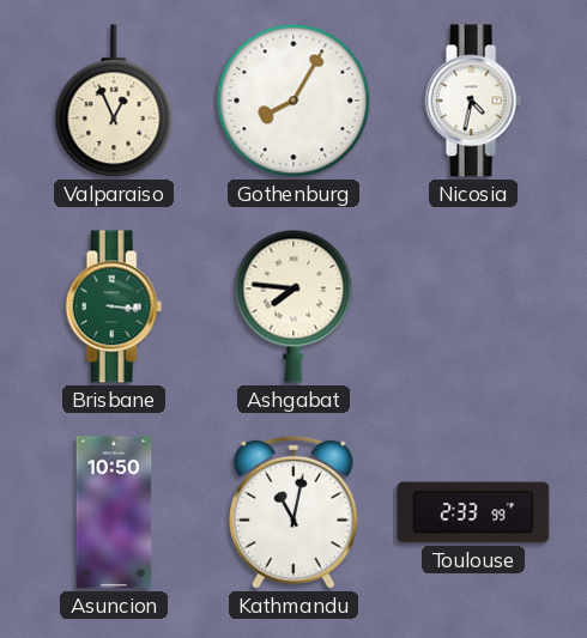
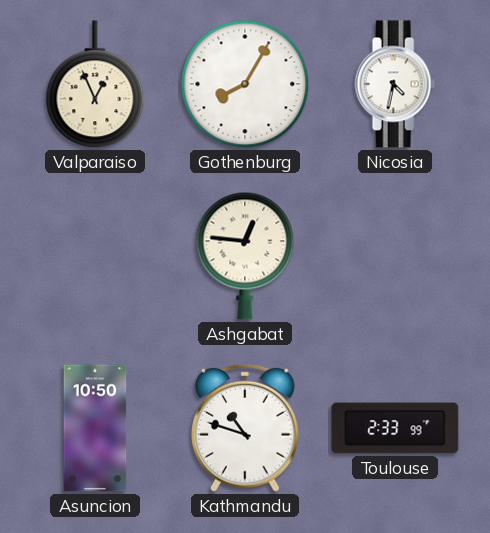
Brisbane: 3:16 -> none
Ashgabat: 7:46 -> 12:46
Kathmandu: 11:02 -> 10:48
